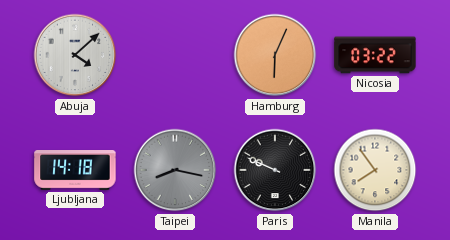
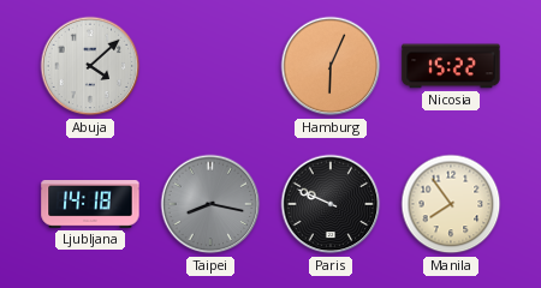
Nicosia: 03:22 -> 15:22
